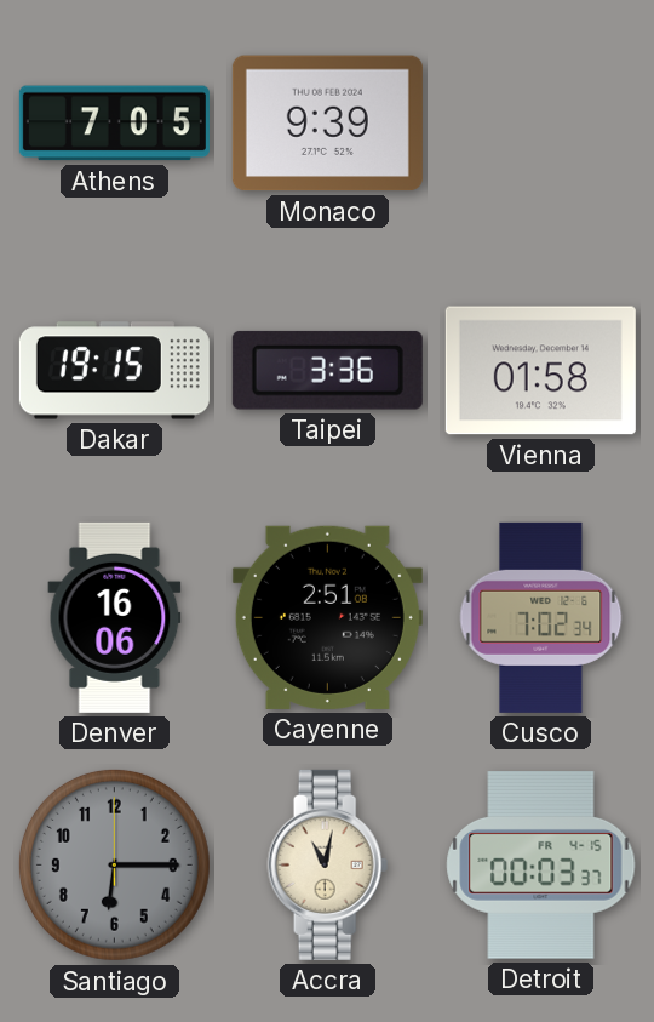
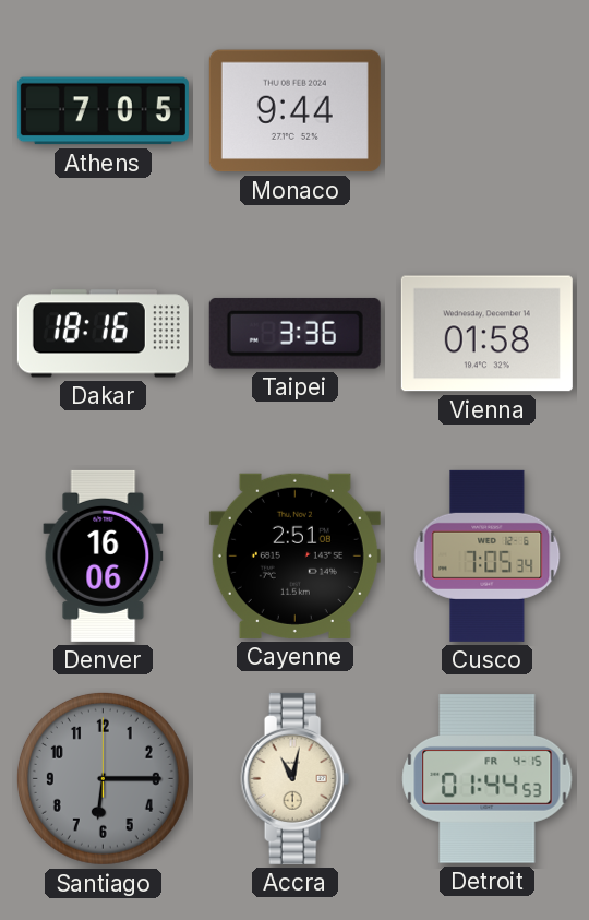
Monaco: 9:39 -> 9:44
Dakar: 19:15 -> 18:16
Cusco: 7:02 -> 7:05
Detroit: 00:03 -> 01:44
